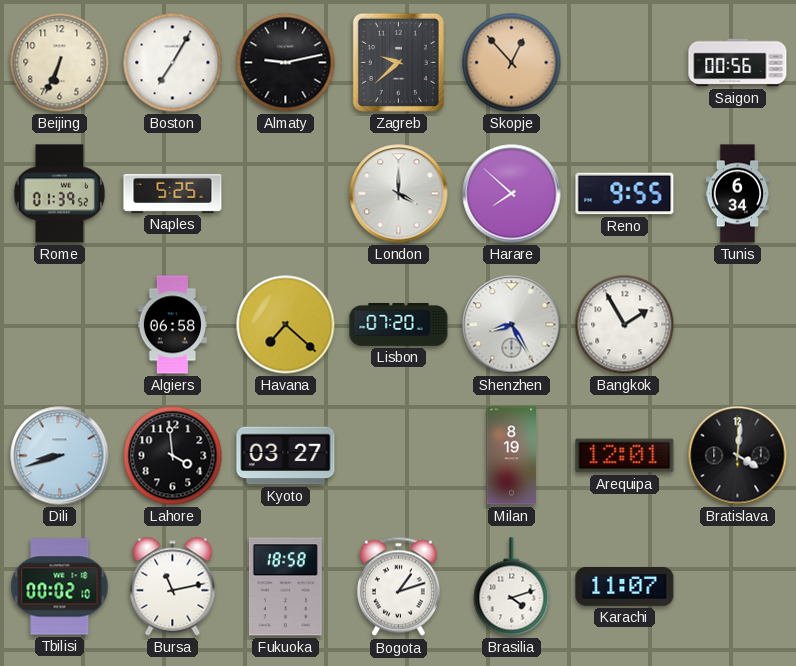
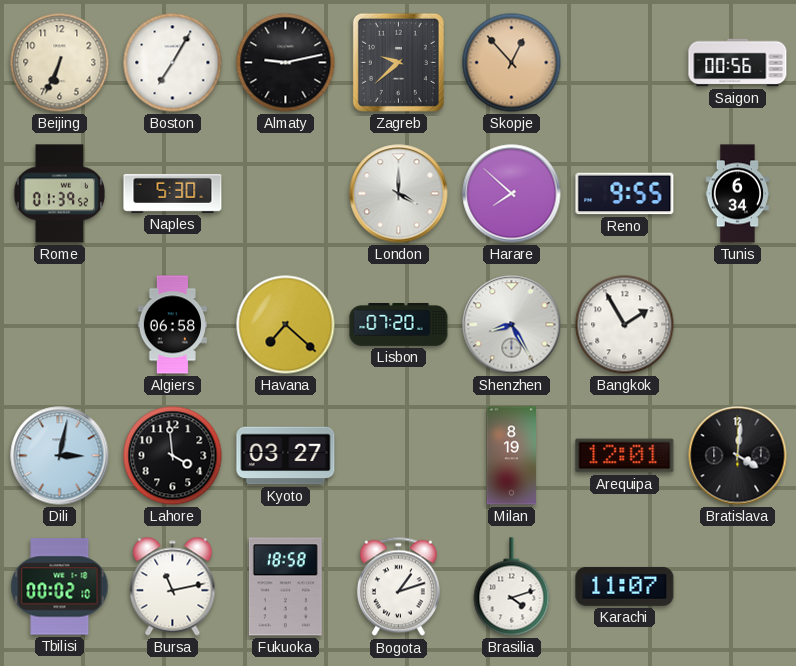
Naples: 5:25 -> 5:30
Dili: 8:42 -> 3:02
